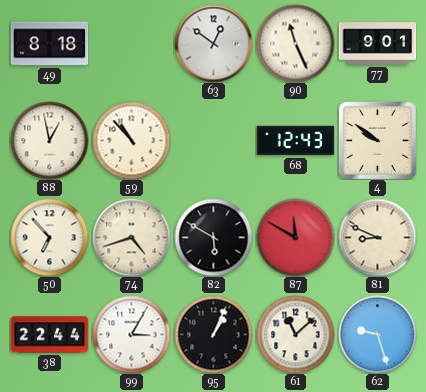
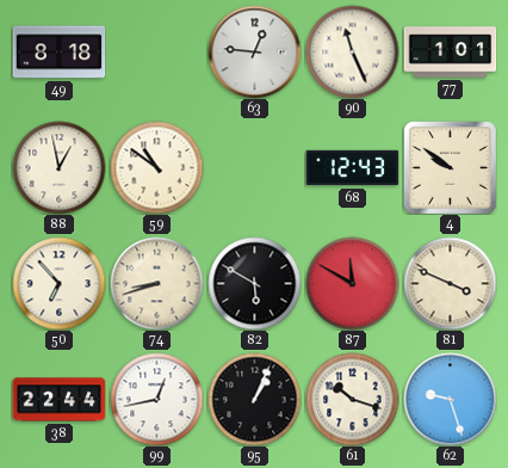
63: 12:51 -> 12:46
77: 9:01 -> 1:01
59: 10:53 -> 10:51
74: 4:42 -> 8:42
81: 8:49 -> 3:49
99: 3:05 -> 12:43
61: 11:08 -> 10:18
